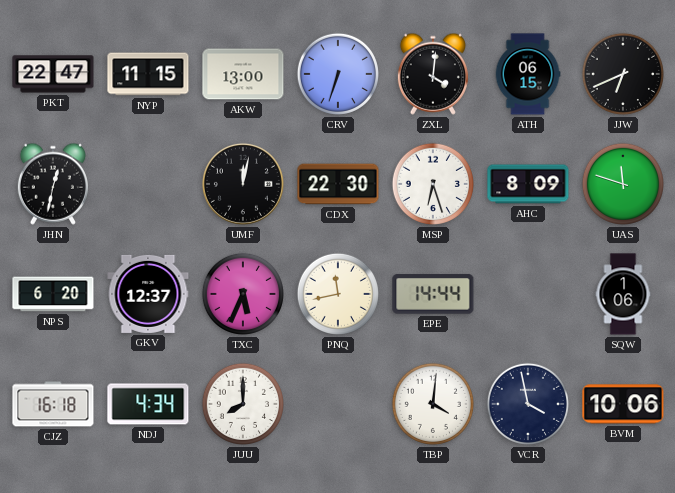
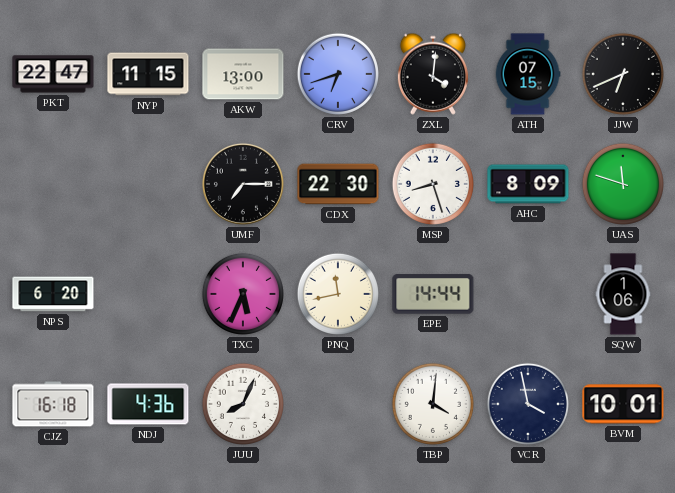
CRV: 6:33 -> 6:42
ATH: 06:15 -> 07:15
JHN: 12:32 -> none
UMF: 12:02 -> 7:15
MSP: 6:27 -> 8:27
GKV: 12:37 -> none
NDJ: 4:34 -> 4:36
JUU: 8:00 -> 8:04
BVM: 10:06 -> 10:01
